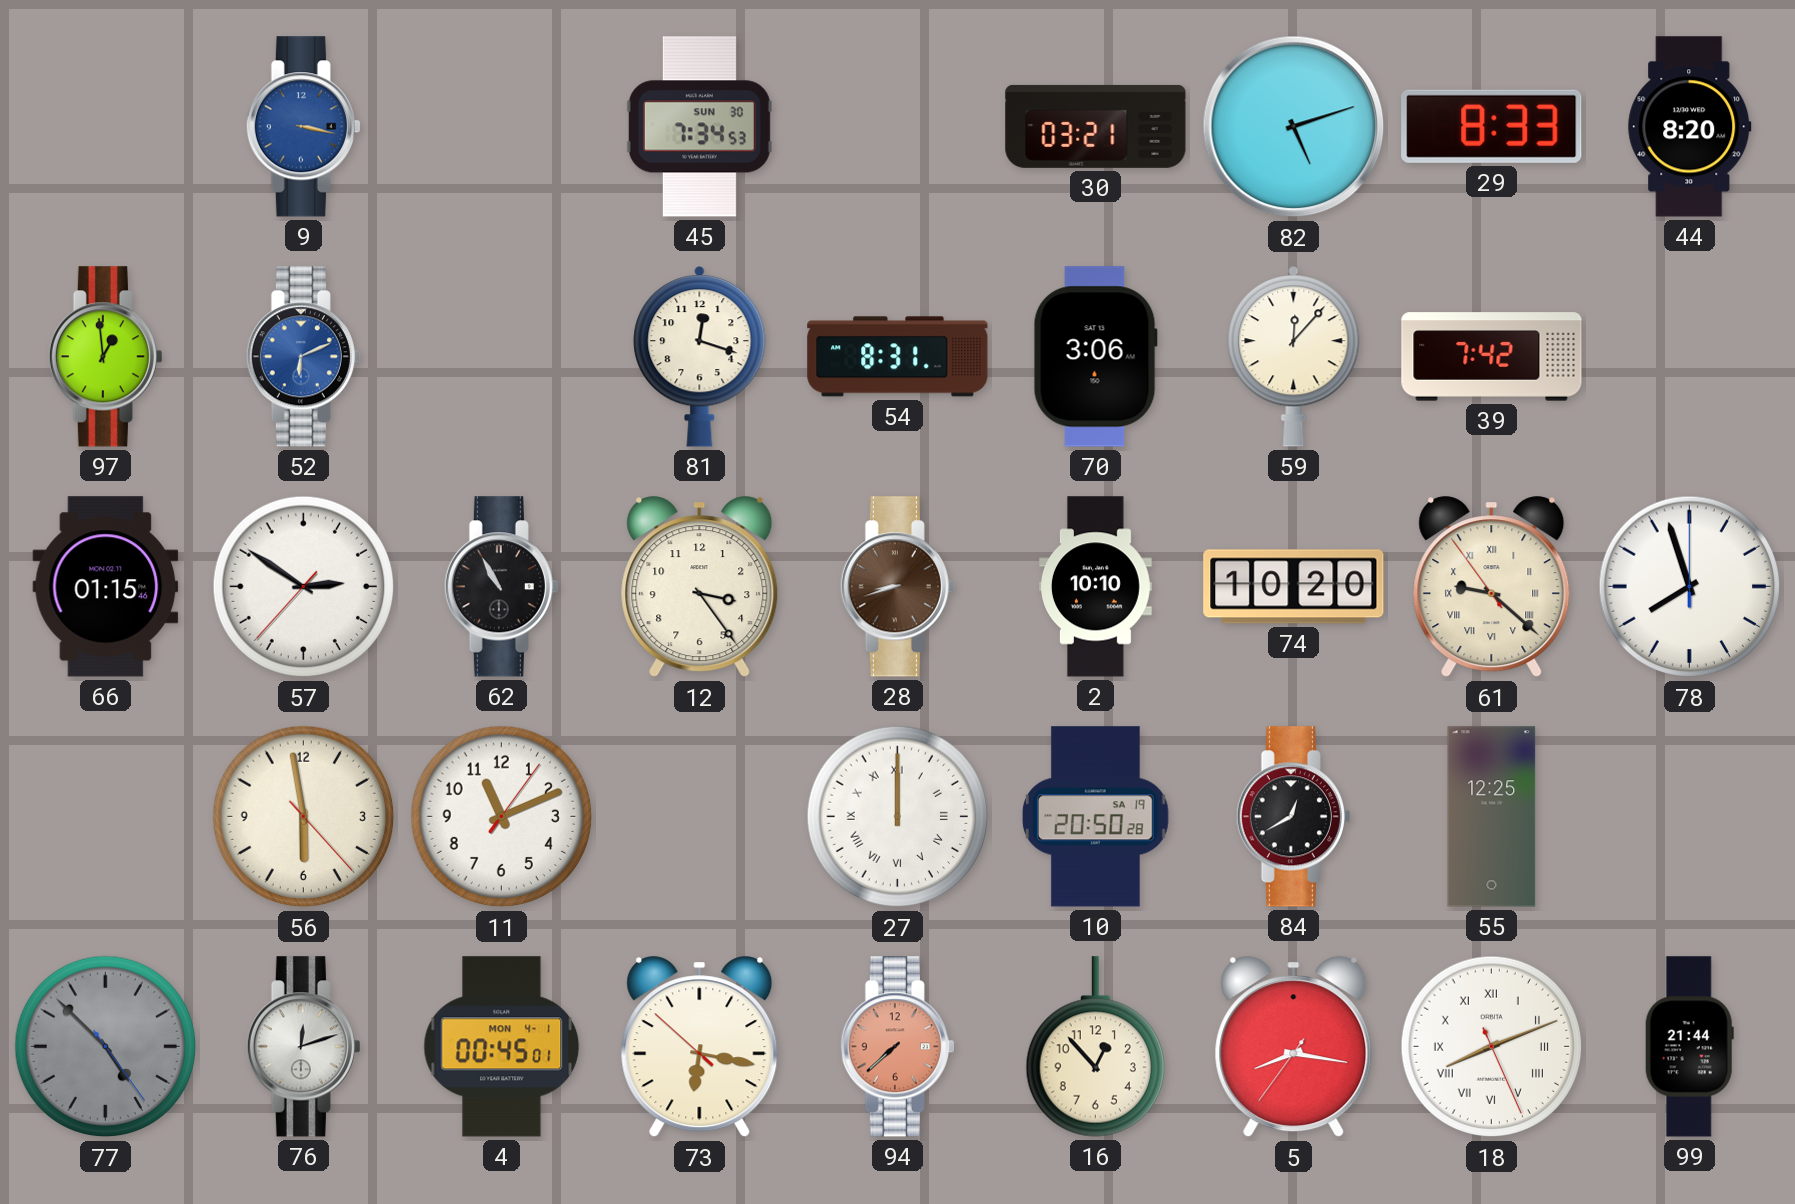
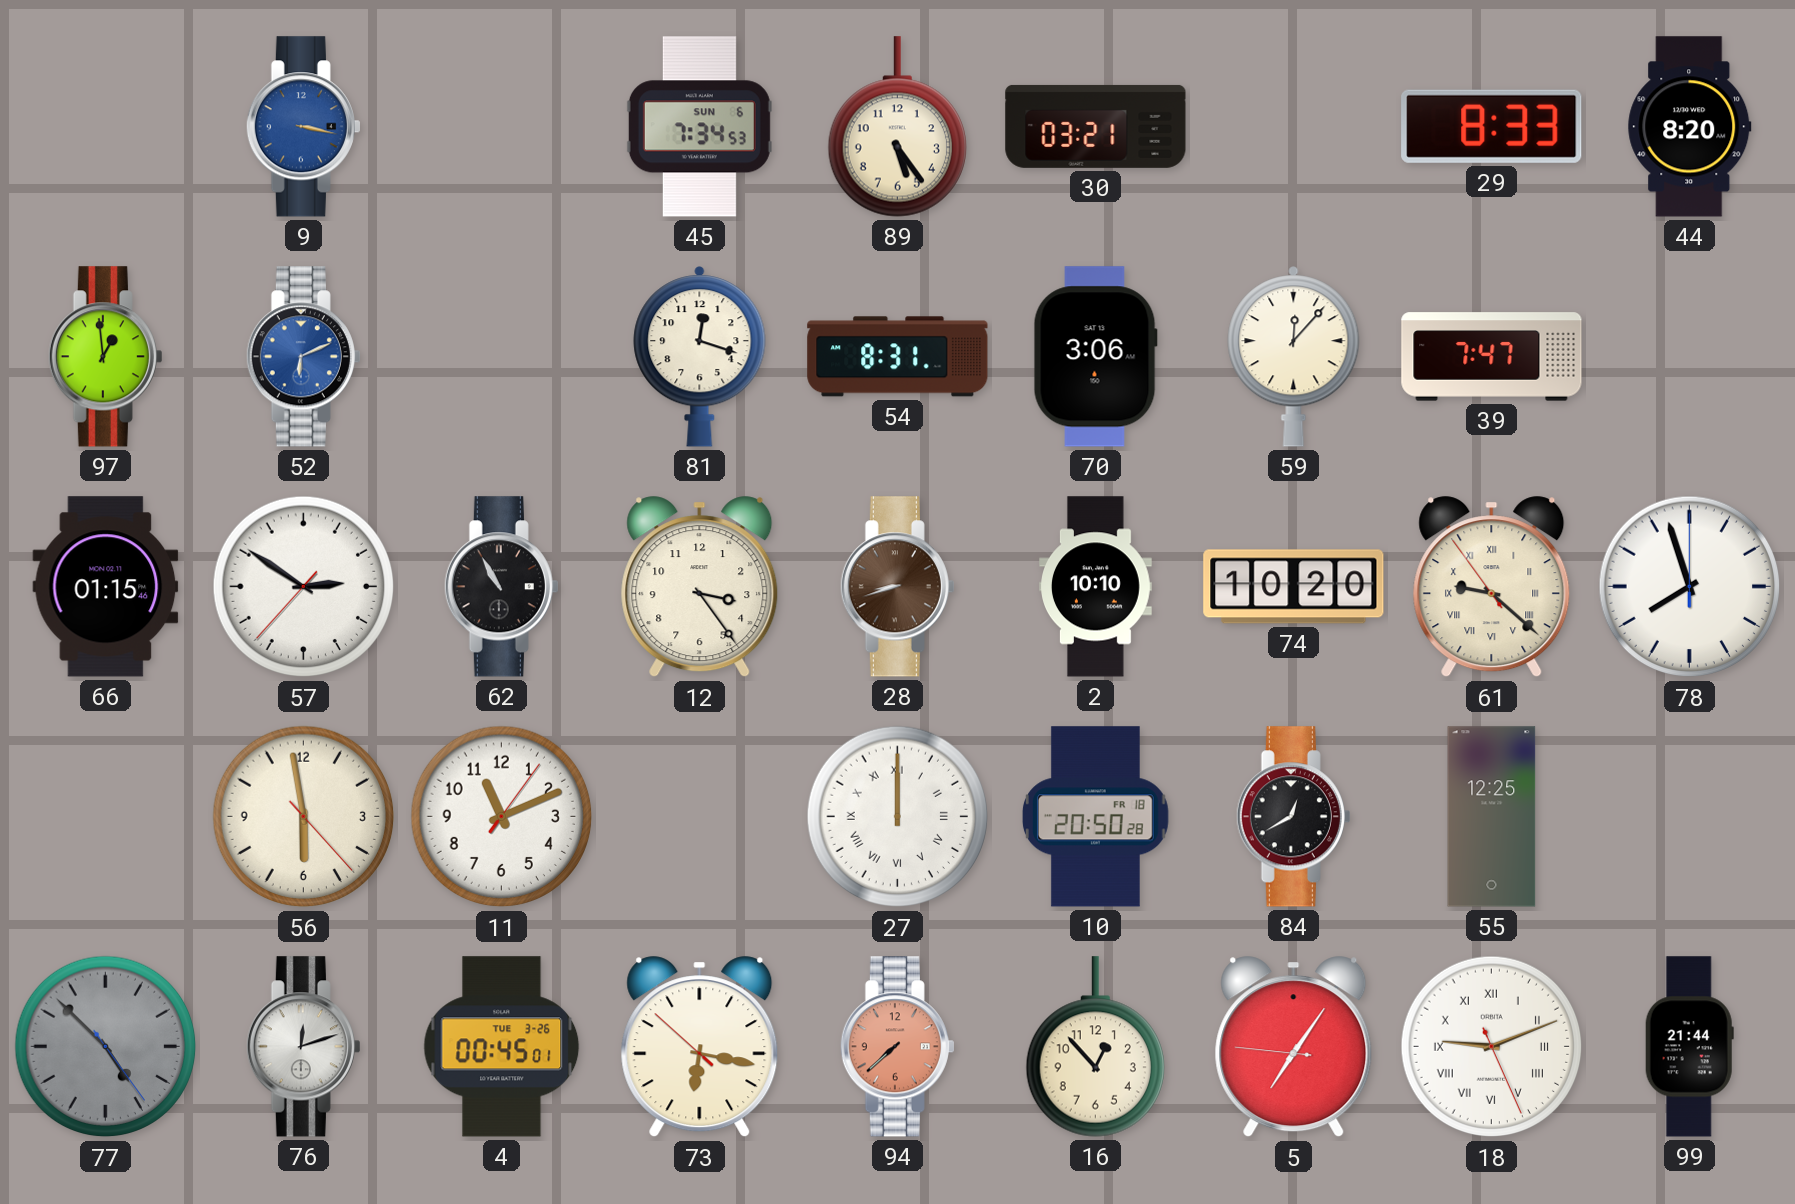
45 date: SUN 30 -> SUN 6
89: none -> 5:24
82: 5:12 -> none
39: 7:42 -> 7:47
10 date: SA 19 -> FR 18
4 date: MON 4-1 -> TUE 3-26
5: 8:16 -> 7:05
18: 8:11 -> 9:11
